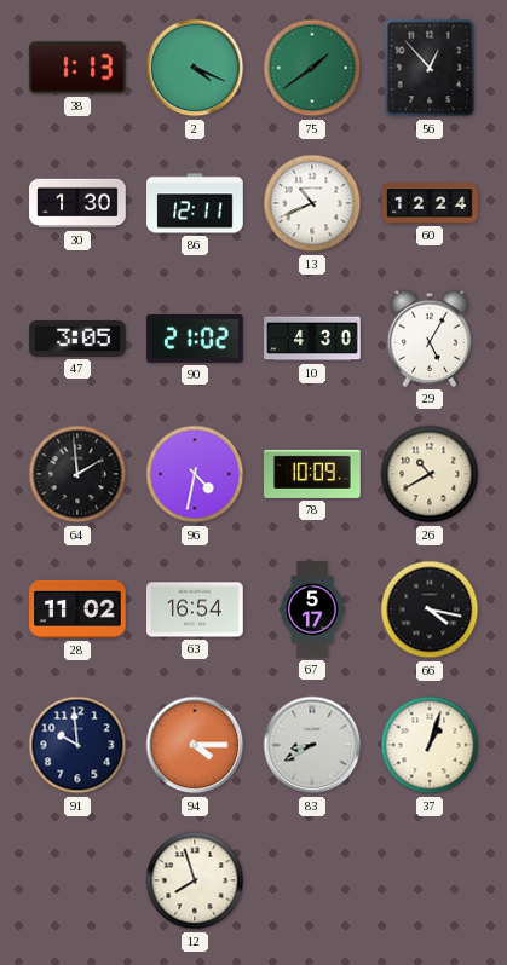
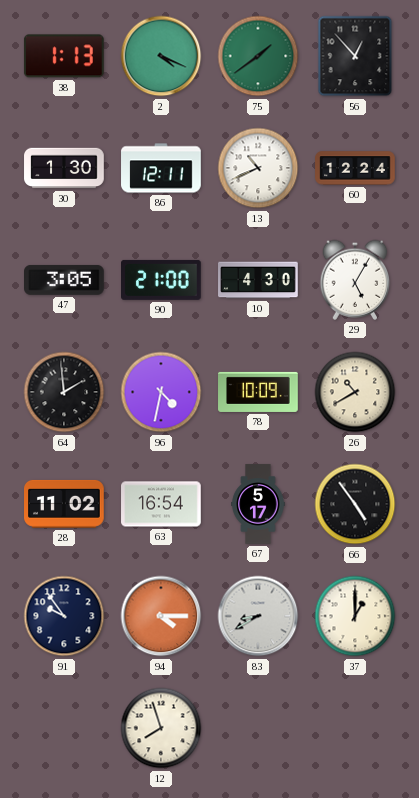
90: 21:02 -> 21:00
66: 4:17 -> 4:54
91: 9:59 -> 9:54
37: 1:03 -> 1:00
